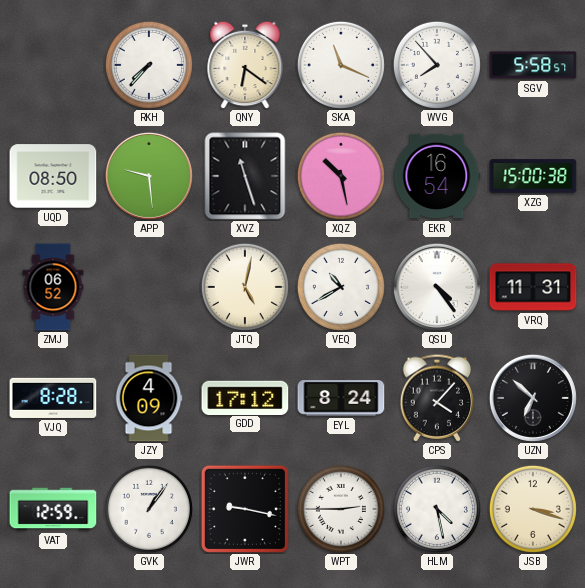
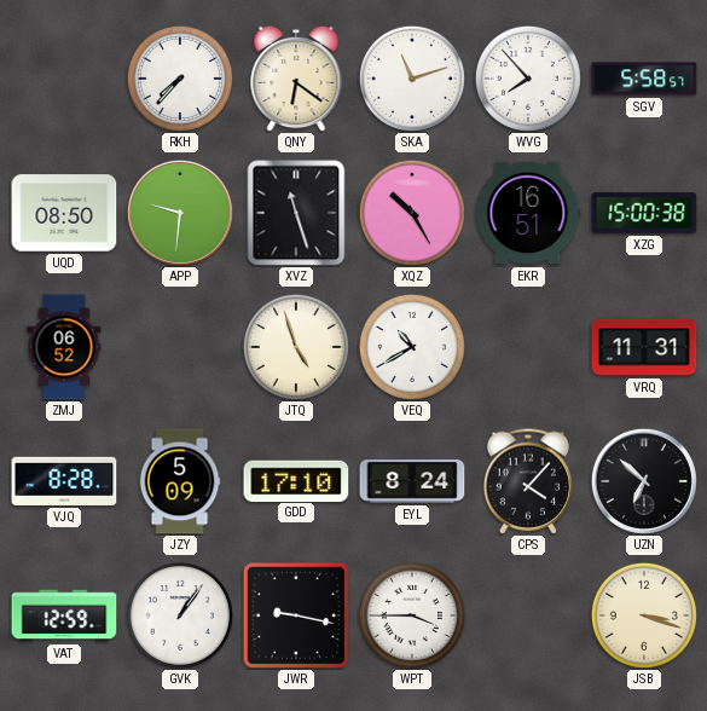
SKA: 11:19 -> 11:12
APP: 9:29 -> 9:31
XQZ: 10:28 -> 10:25
EKR: 16:54 -> 16:51
JTQ: 5:02 -> 4:57
QSU: 4:24 -> none
JZY: 4:09 -> 5:09
GDD: 17:12 -> 17:10
WPT: 2:45 -> 3:45
HLM: 4:28 -> none
